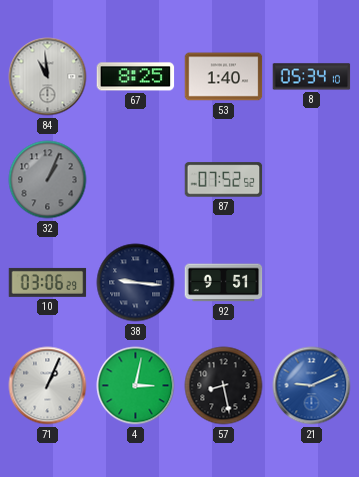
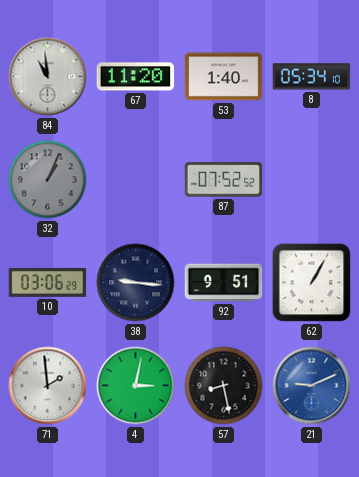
67: 8:25 -> 11:20
62: none -> 1:05
71: 1:04 -> 1:59
